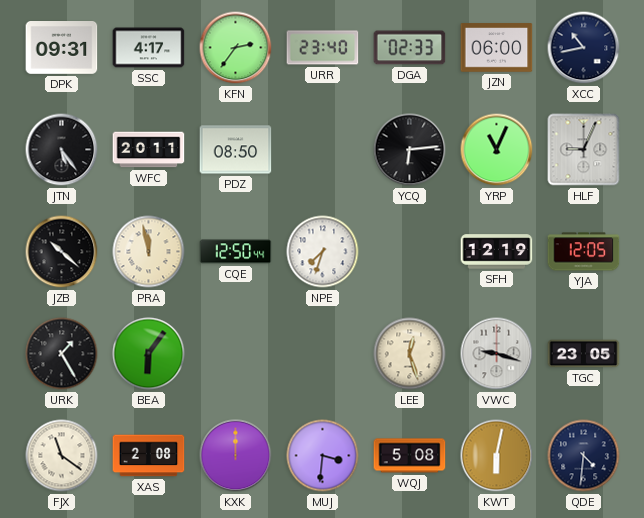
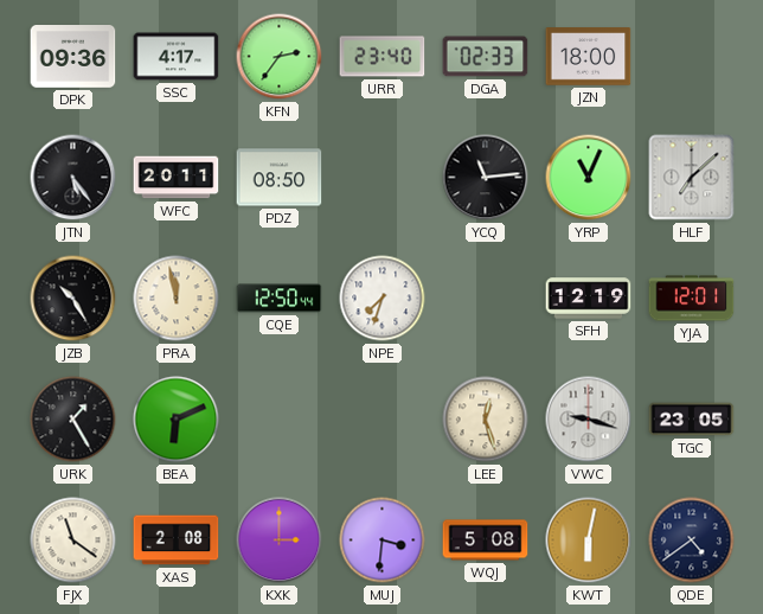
DPK: 09:31 -> 09:36
JZN: 06:00 -> 18:00
XCC: 10:43 -> none
YCQ: 6:14 -> 11:14
HLF: 9:04 -> 7:08
JZB: 10:22 -> 10:25
YJA: 12:05 -> 12:01
BEA: 6:06 -> 6:11
KXK: 12:00 -> 3:00
QDE: 4:31 -> 4:39
